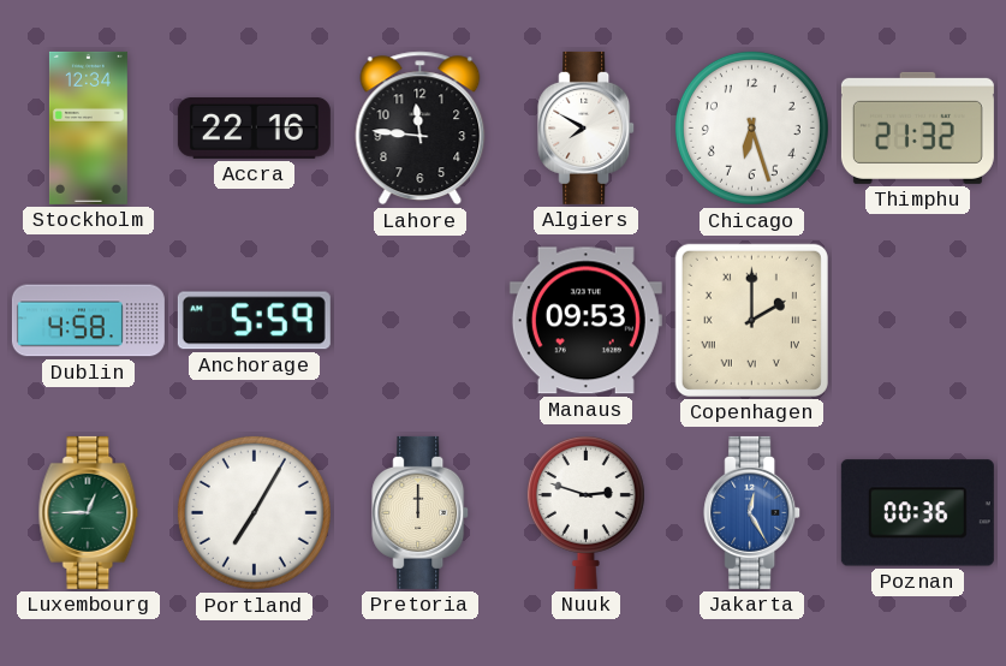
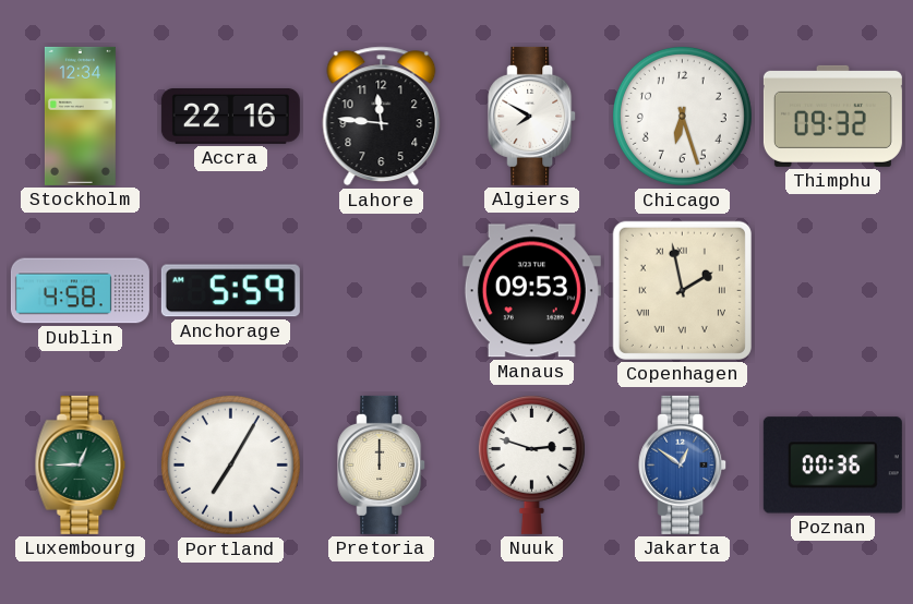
Thimphu: 21:32 -> 09:32
Copenhagen: 2:00 -> 1:58
Jakarta: 12:25 -> 12:51
